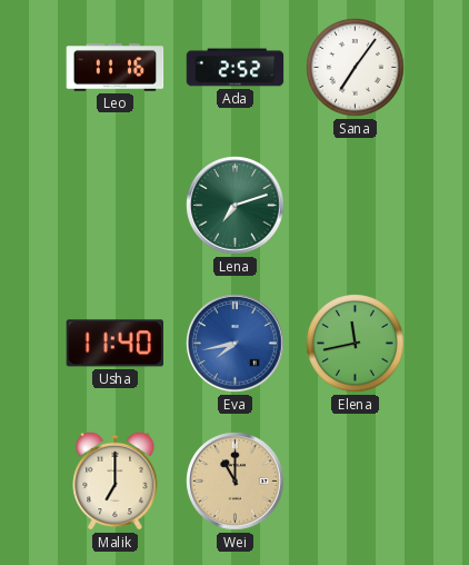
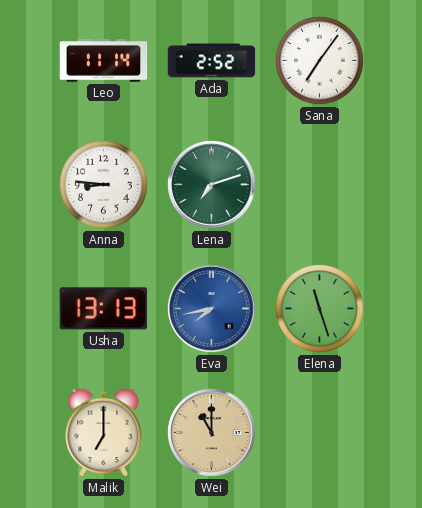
Leo: 11:16 -> 11:14
Anna: none -> 8:46
Usha: 11:40 -> 13:13
Elena: 11:43 -> 11:27
